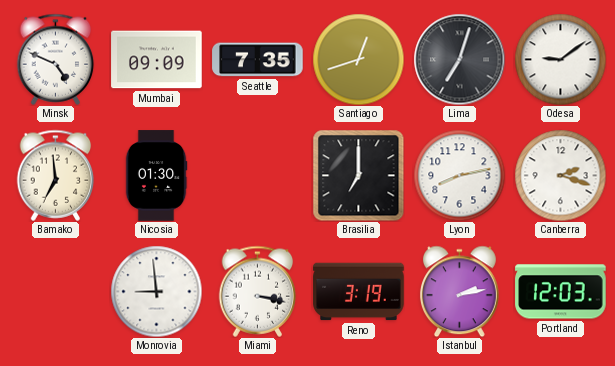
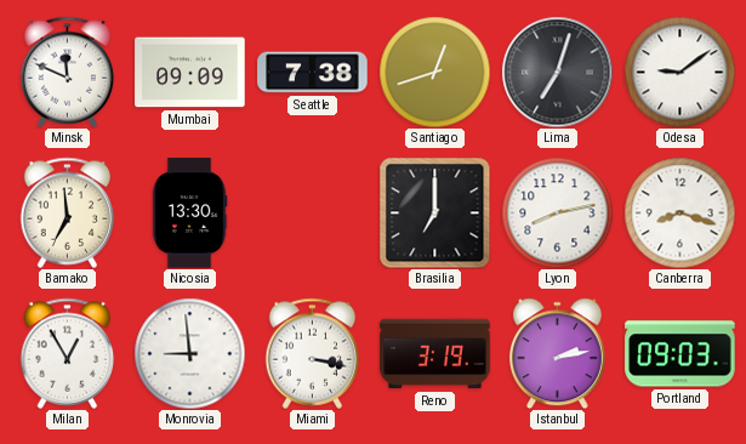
Minsk: 4:49 -> 11:49
Seattle: 7:35 -> 7:38
Nicosia: 01:30 -> 13:30
Canberra: 2:18 -> 8:18
Milan: none -> 12:55
Portland: 12:03 -> 09:03
